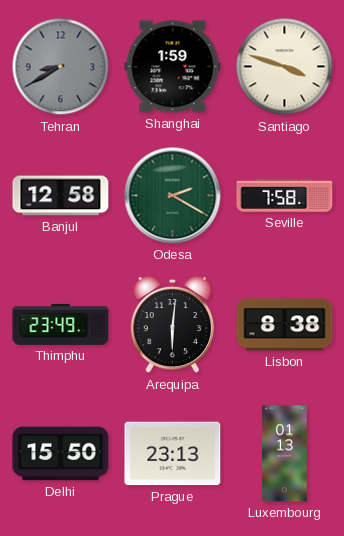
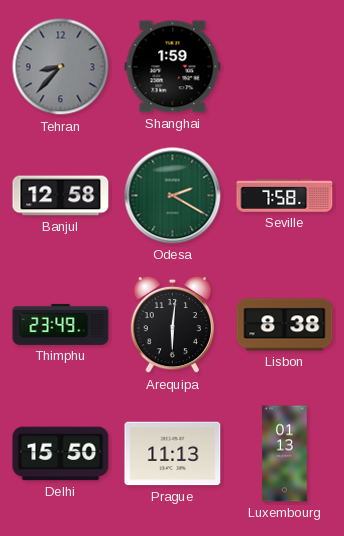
Tehran: 8:40 -> 8:37
Santiago: 3:48 -> none
Prague: 23:13 -> 11:13
